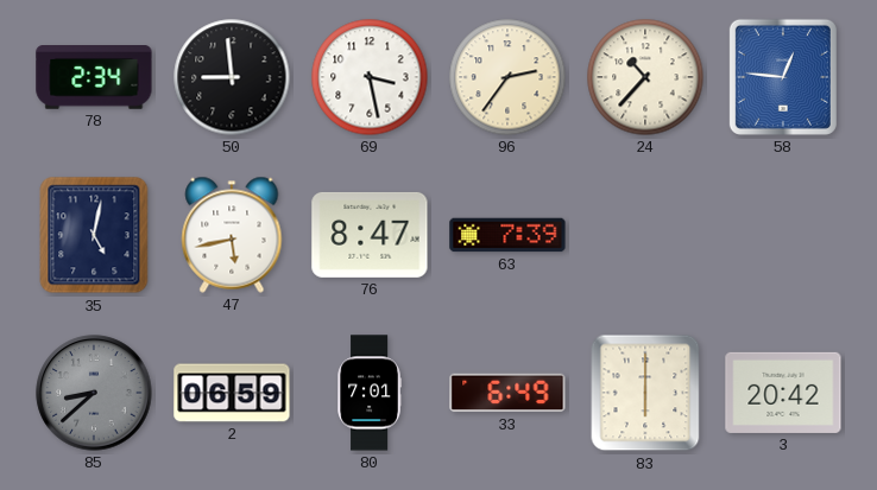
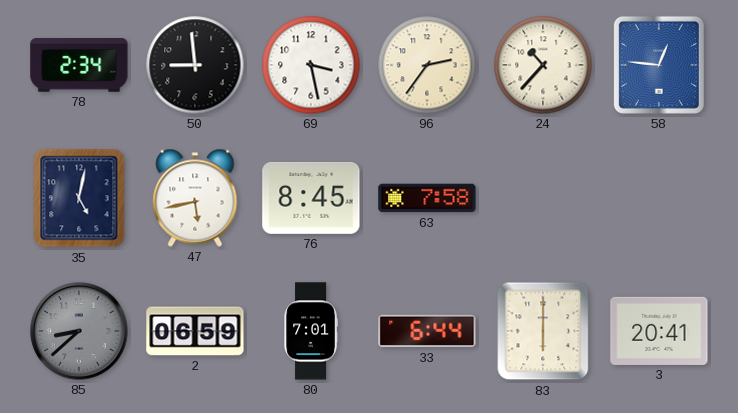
76: 8:47 -> 8:45
63: 7:39 -> 7:58
33: 6:49 -> 6:44
3: 20:42 -> 20:41
